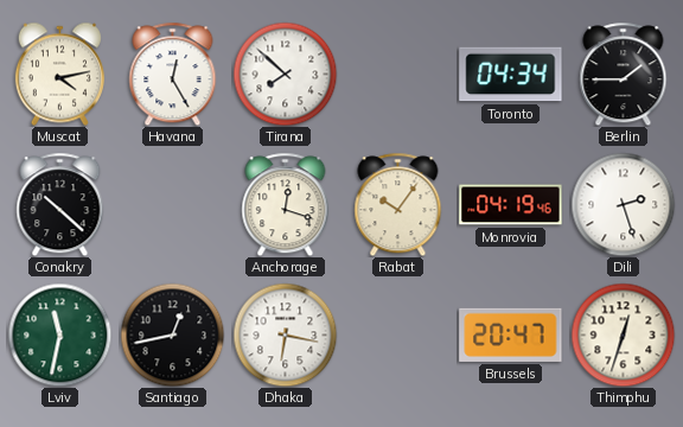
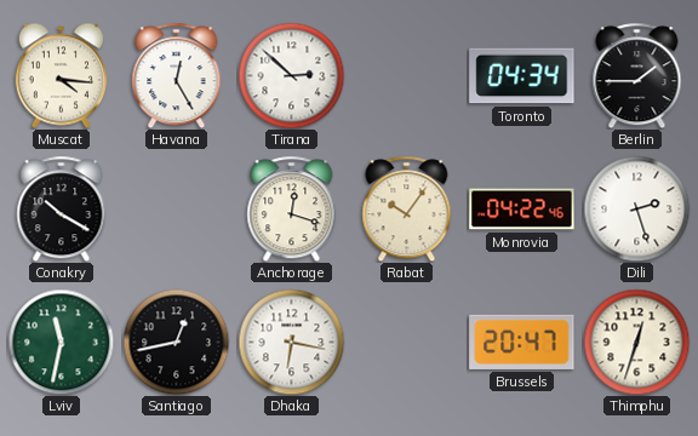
Muscat: 4:13 -> 4:16
Tirana: 7:52 -> 2:52
Conakry: 10:22 -> 10:20
Monrovia: 04:19 -> 04:22
